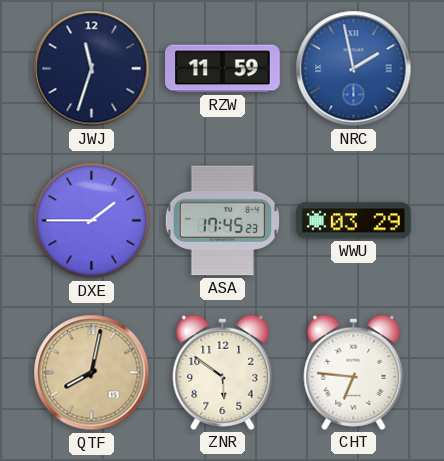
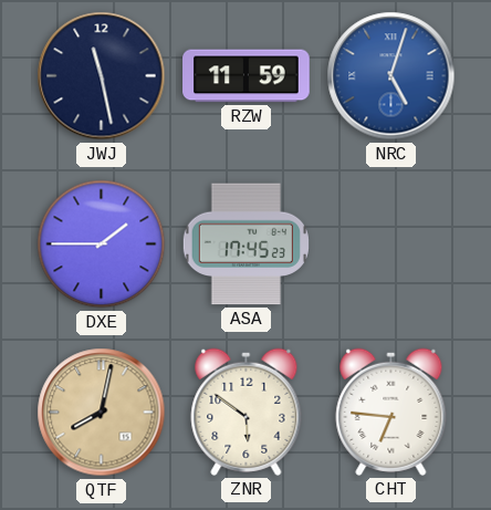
JWJ: 11:33 -> 11:28
NRC: 1:58 -> 5:03
WWU: 03:29 -> none
